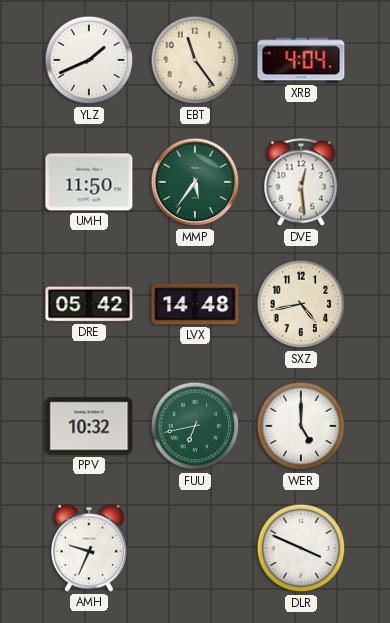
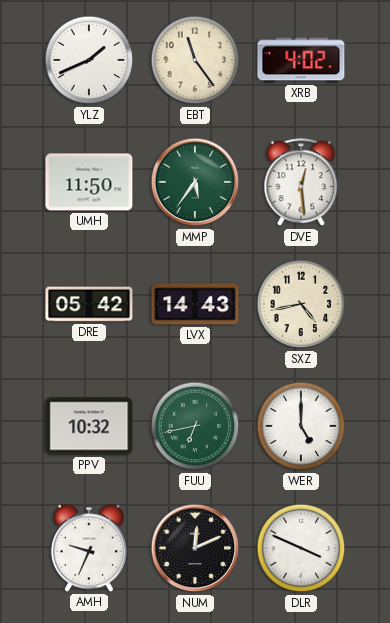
XRB: 4:04 -> 4:02
LVX: 14:48 -> 14:43
NUM: none -> 12:11
